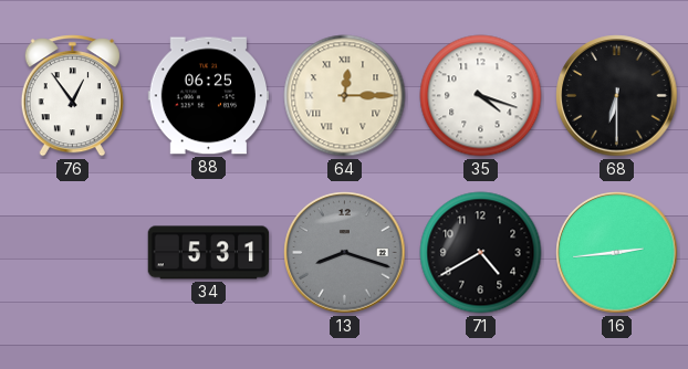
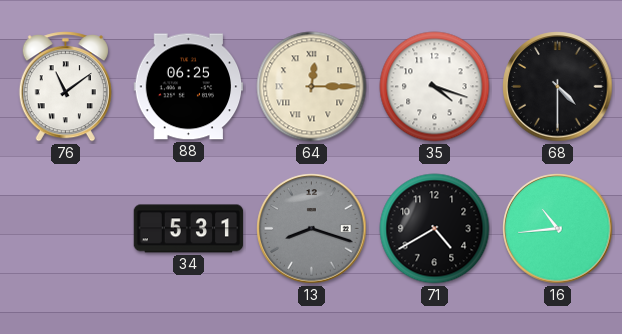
76: 12:54 -> 11:09
68: 6:30 -> 4:30
16: 2:44 -> 10:44
